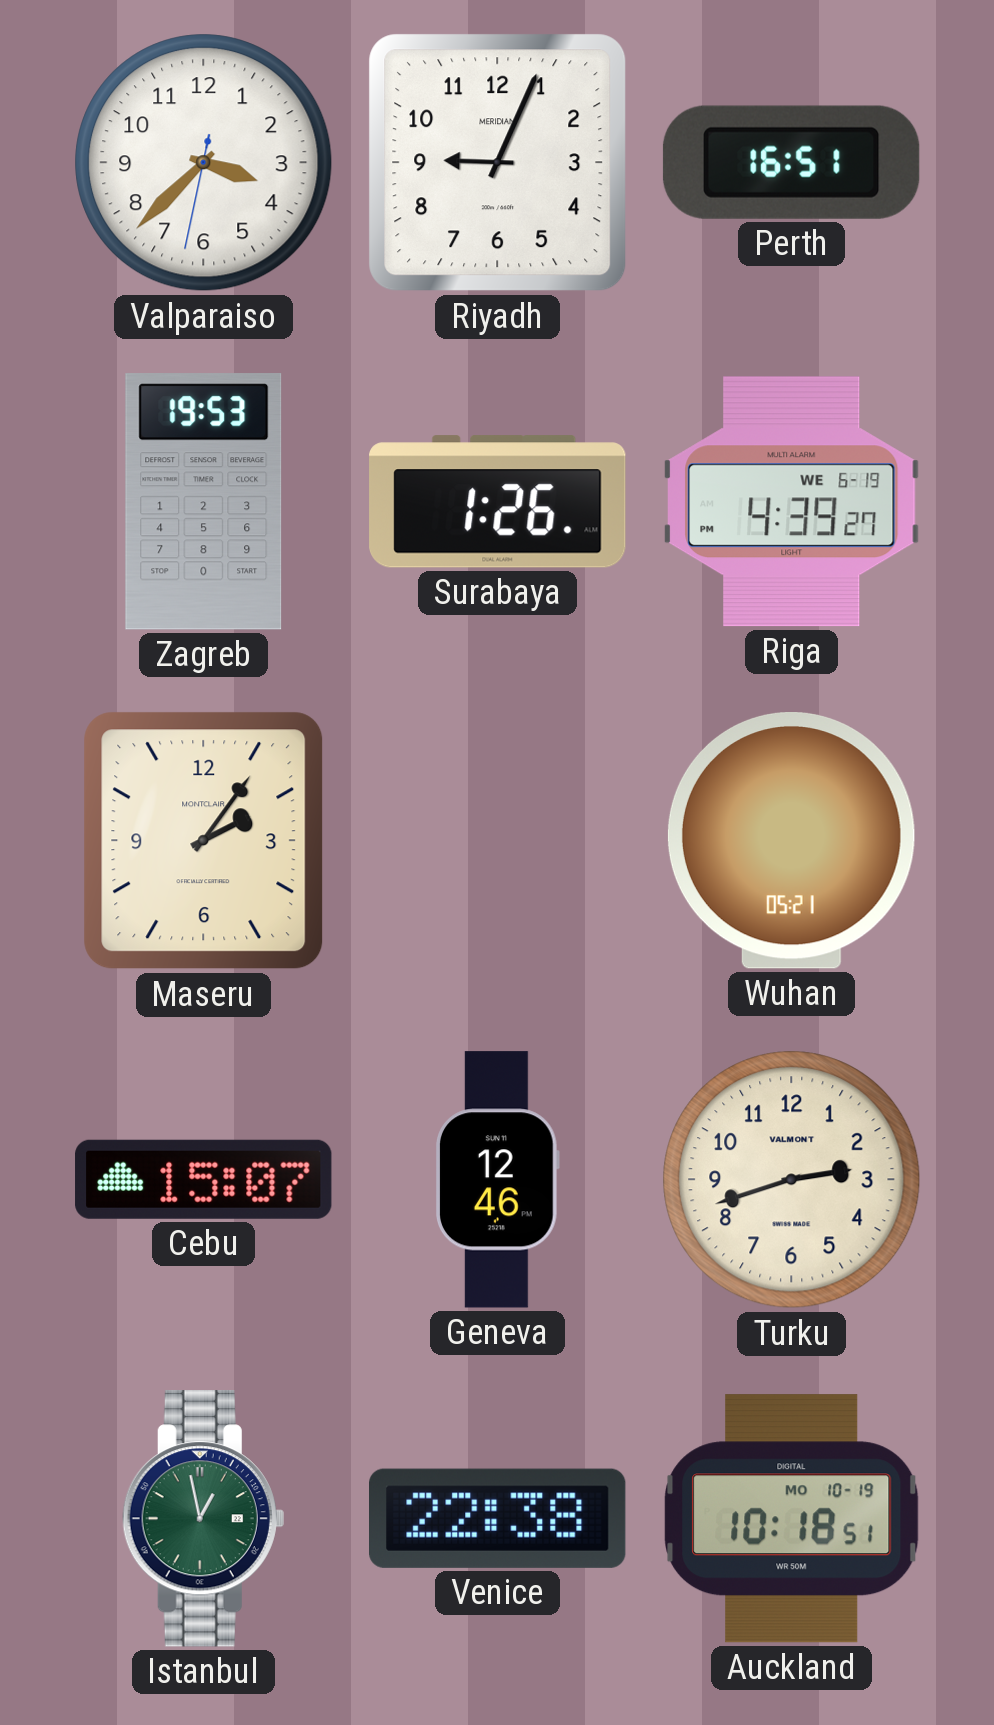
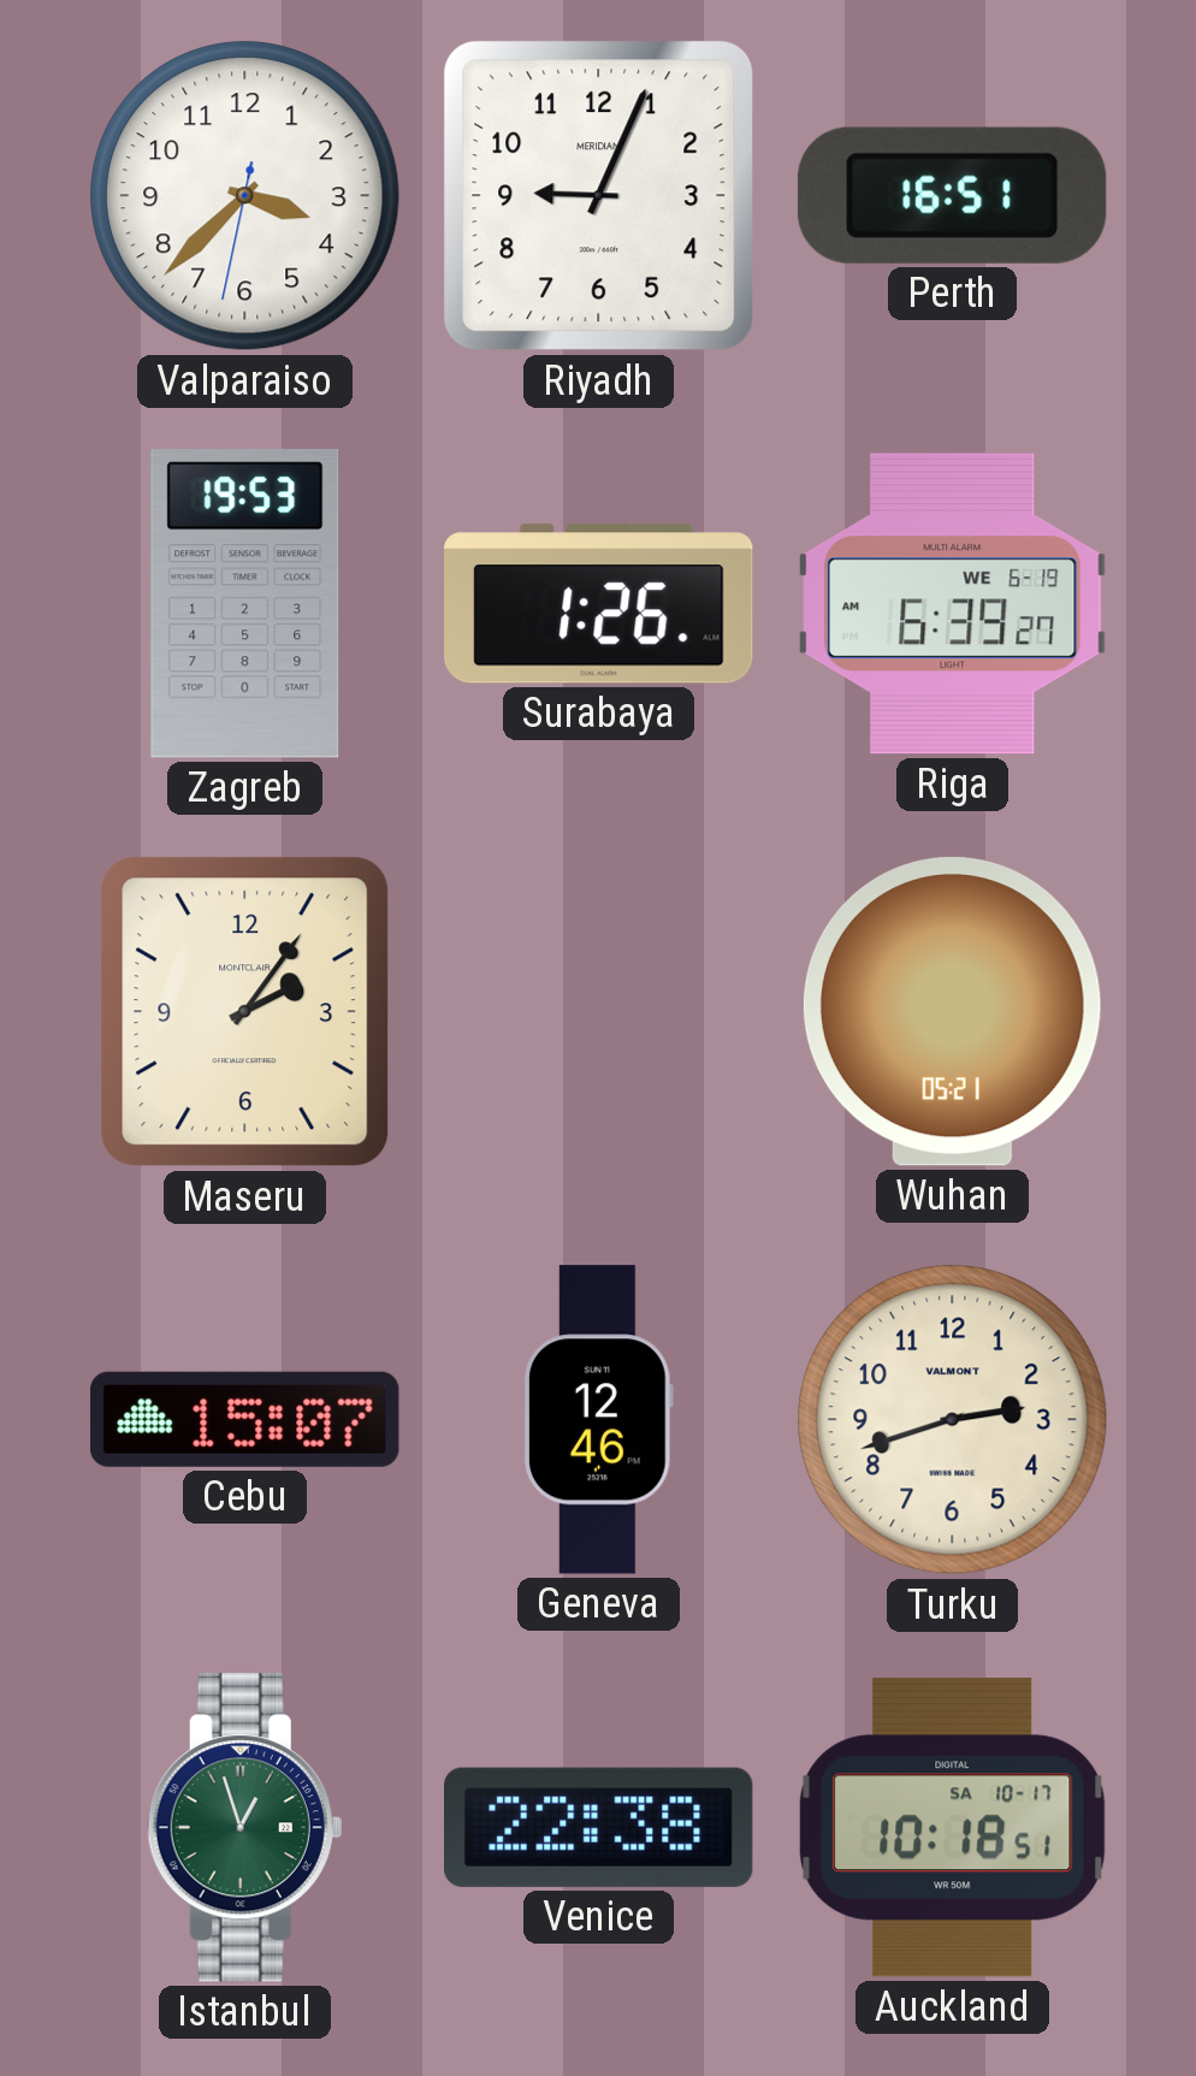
Riga: 4:39 -> 6:39
Istanbul: 12:58 -> 12:57
Auckland date: MO 10-19 -> SA 10-17
